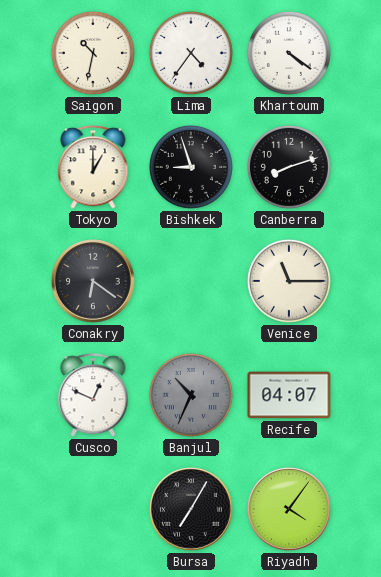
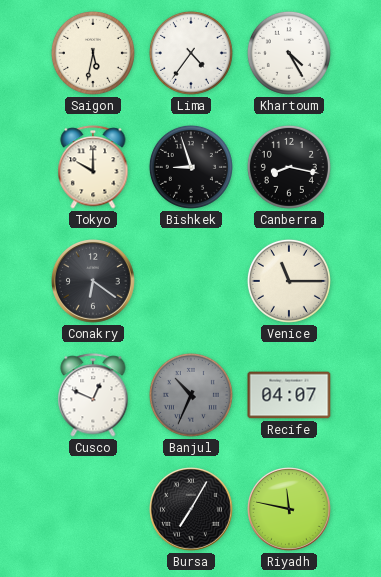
Saigon: 10:32 -> 5:32
Khartoum: 4:21 -> 4:25
Tokyo: 1:00 -> 10:00
Canberra: 8:12 -> 8:17
Riyadh: 4:06 -> 11:47
